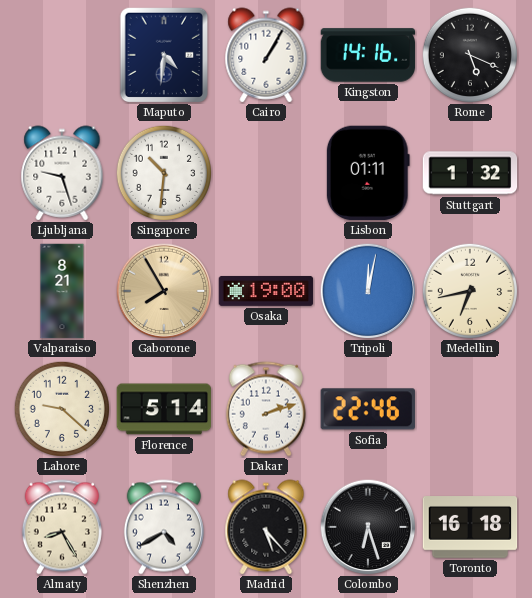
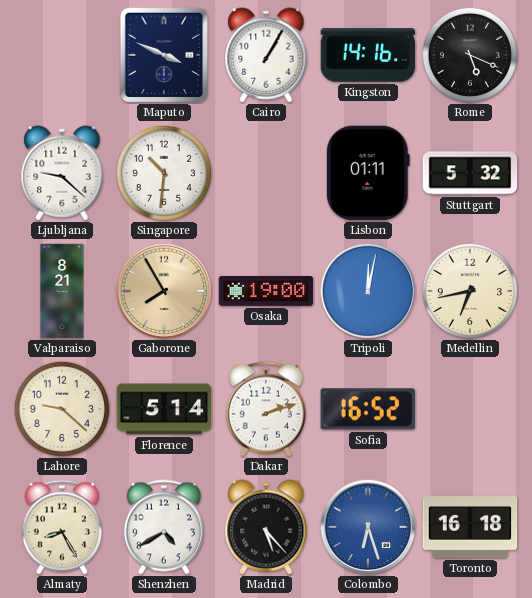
Maputo: 4:31 -> 3:49
Ljubljana: 9:27 -> 9:22
Stuttgart: 1:32 -> 5:32
Sofia: 22:46 -> 16:52
Colombo dial: black -> blue
